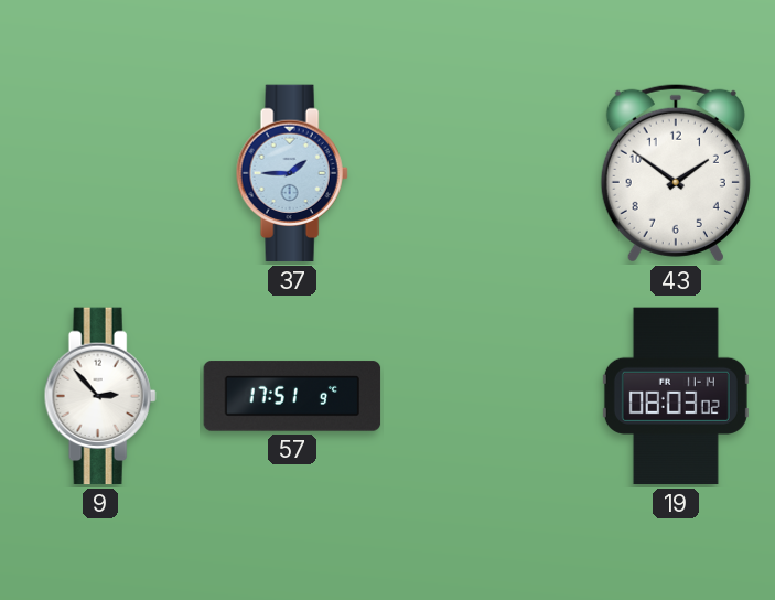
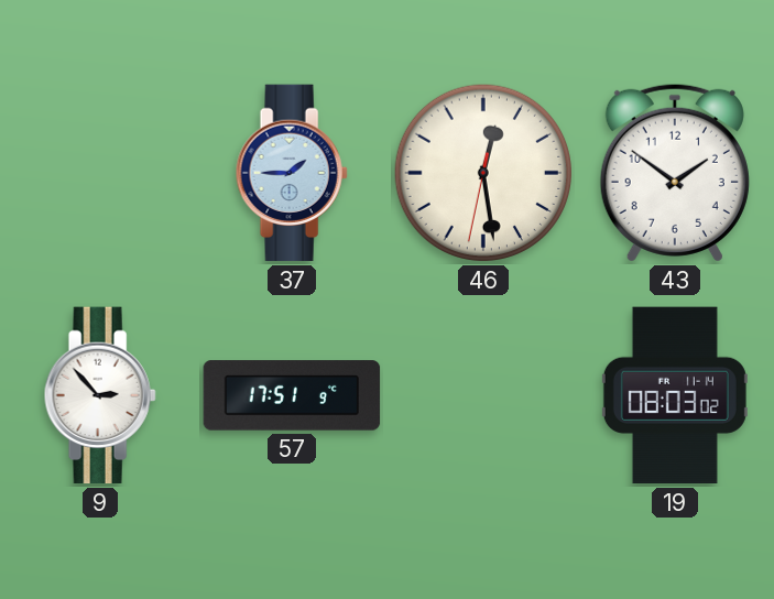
46: none -> 12:28
